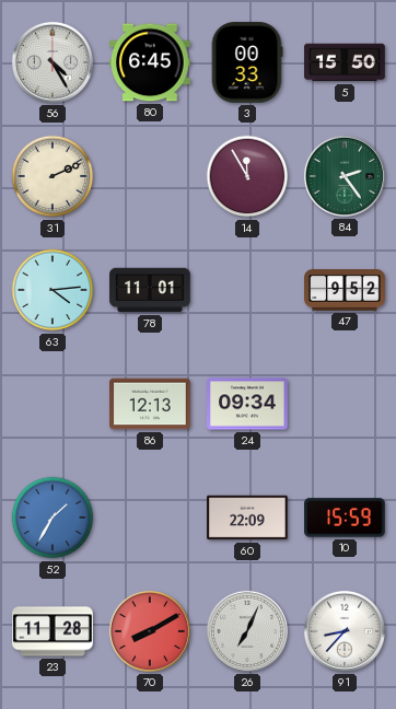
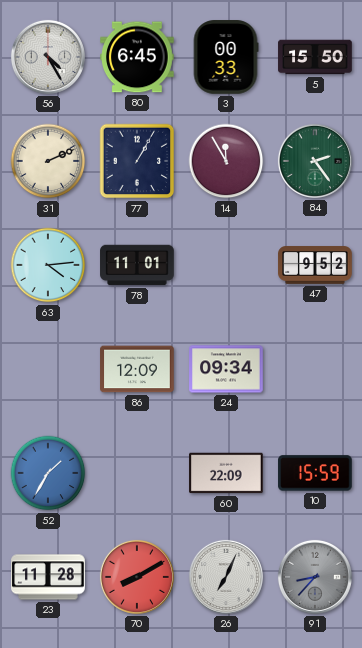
77: none -> 1:05
86: 12:13 -> 12:09
91 dial: white -> grey
